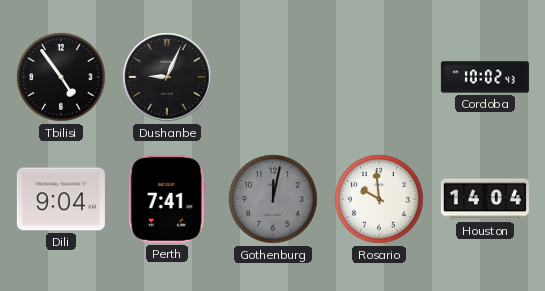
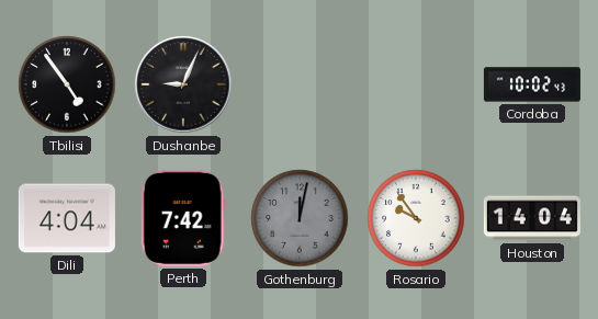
Dili: 9:04 -> 4:04
Perth: 7:41 -> 7:42
Rosario: 9:59 -> 9:54
